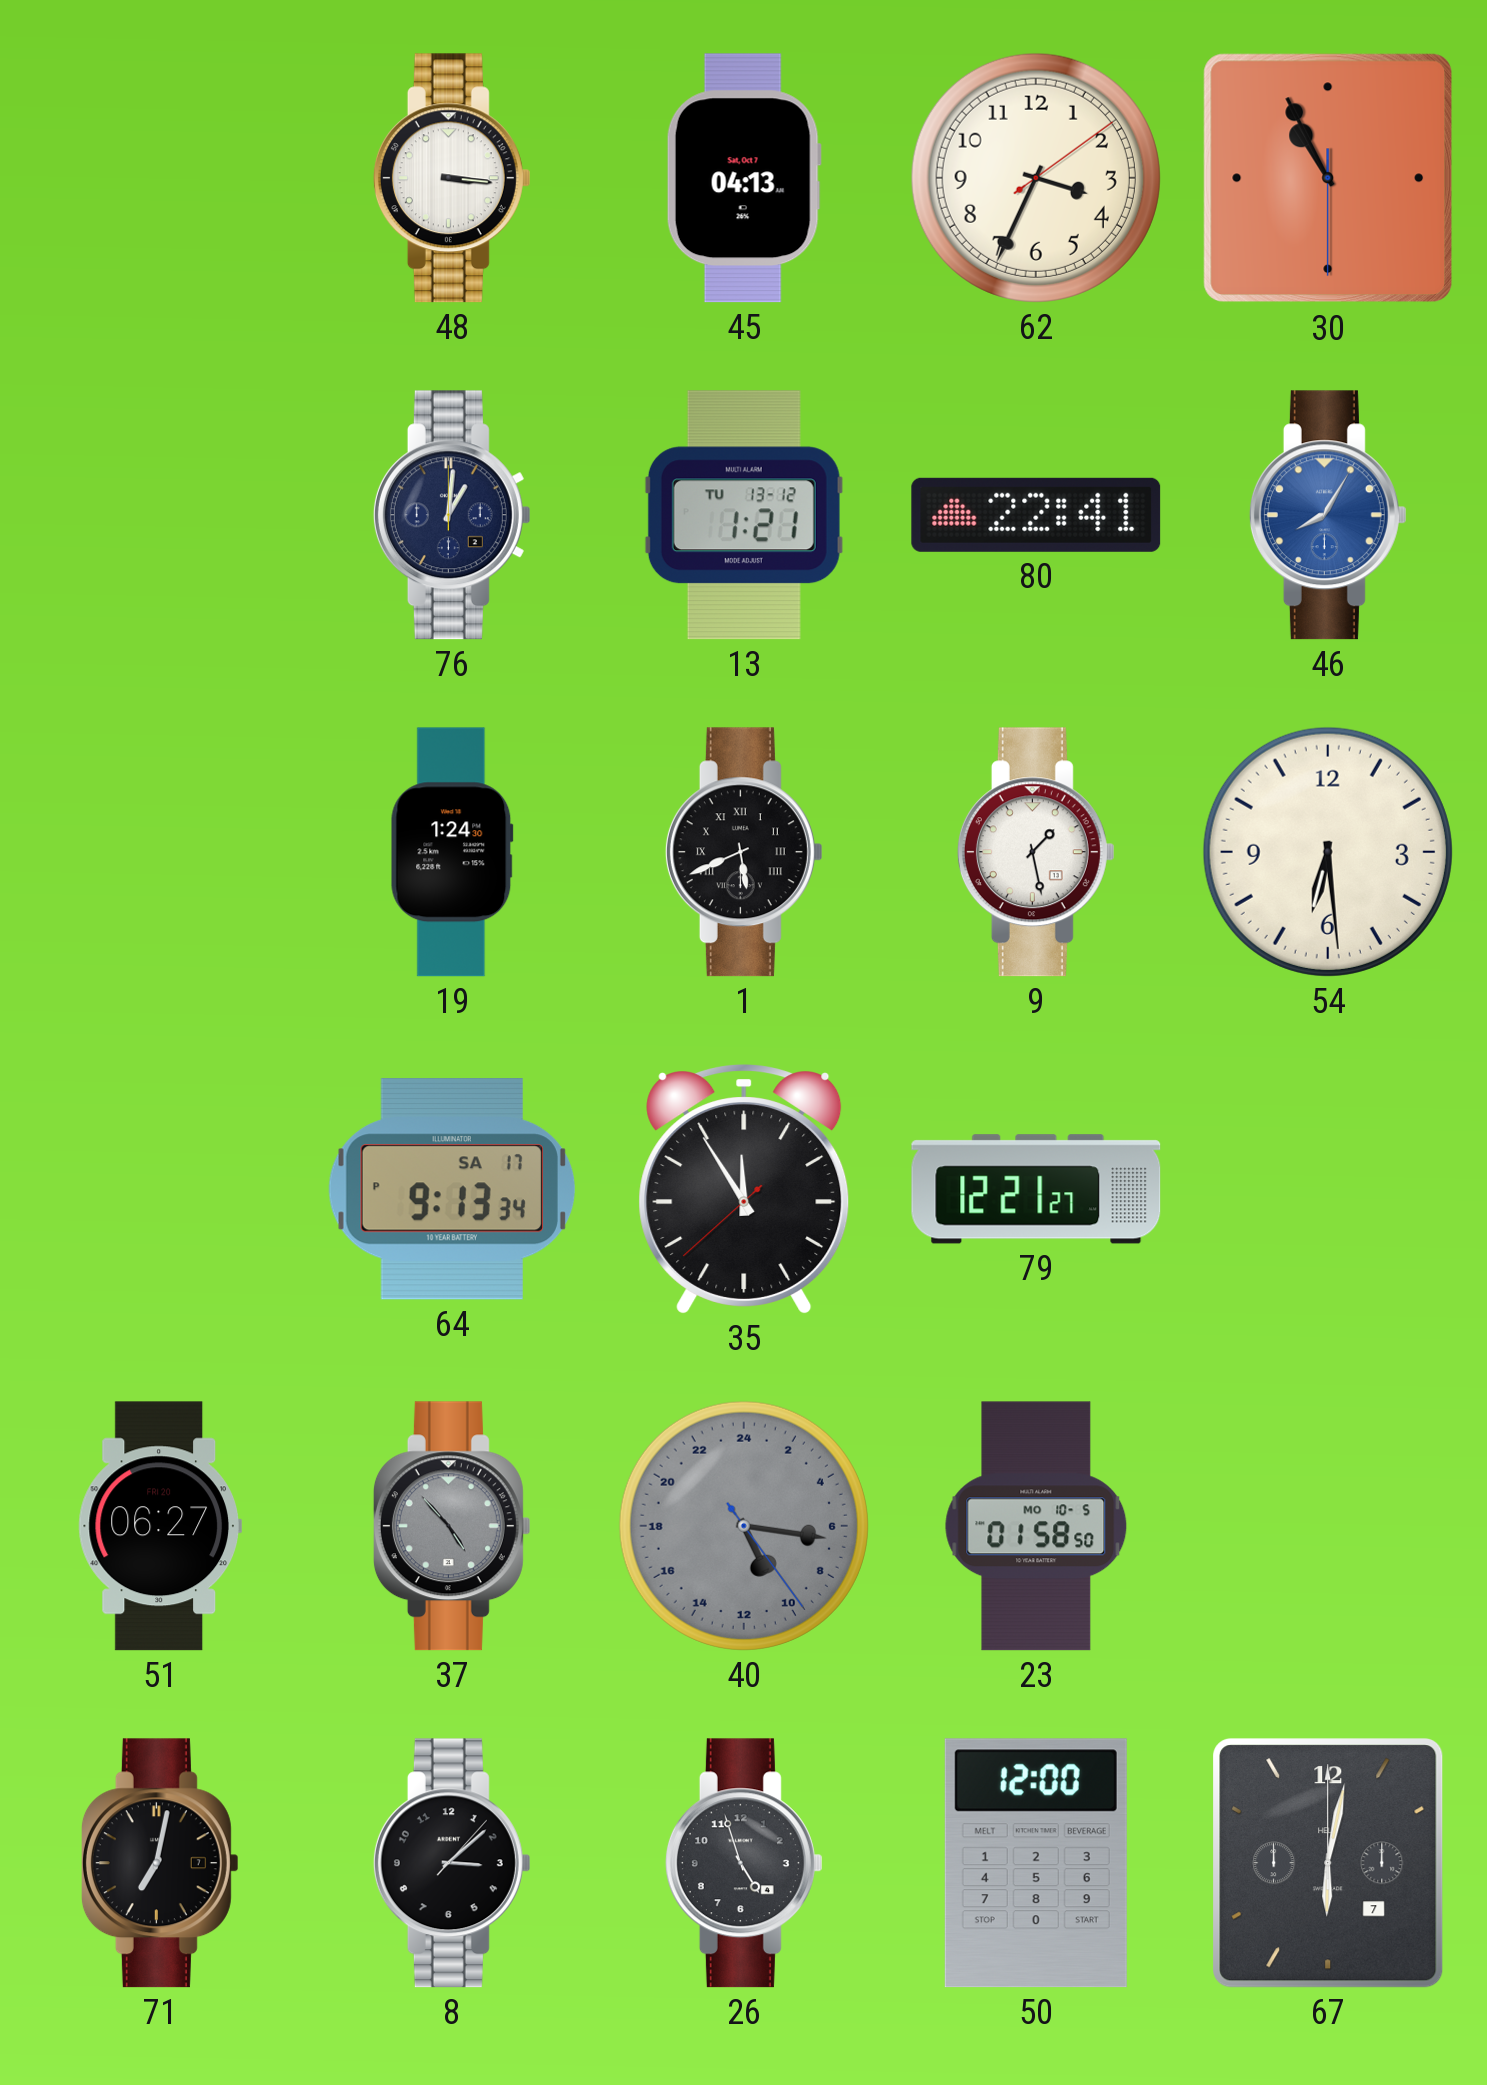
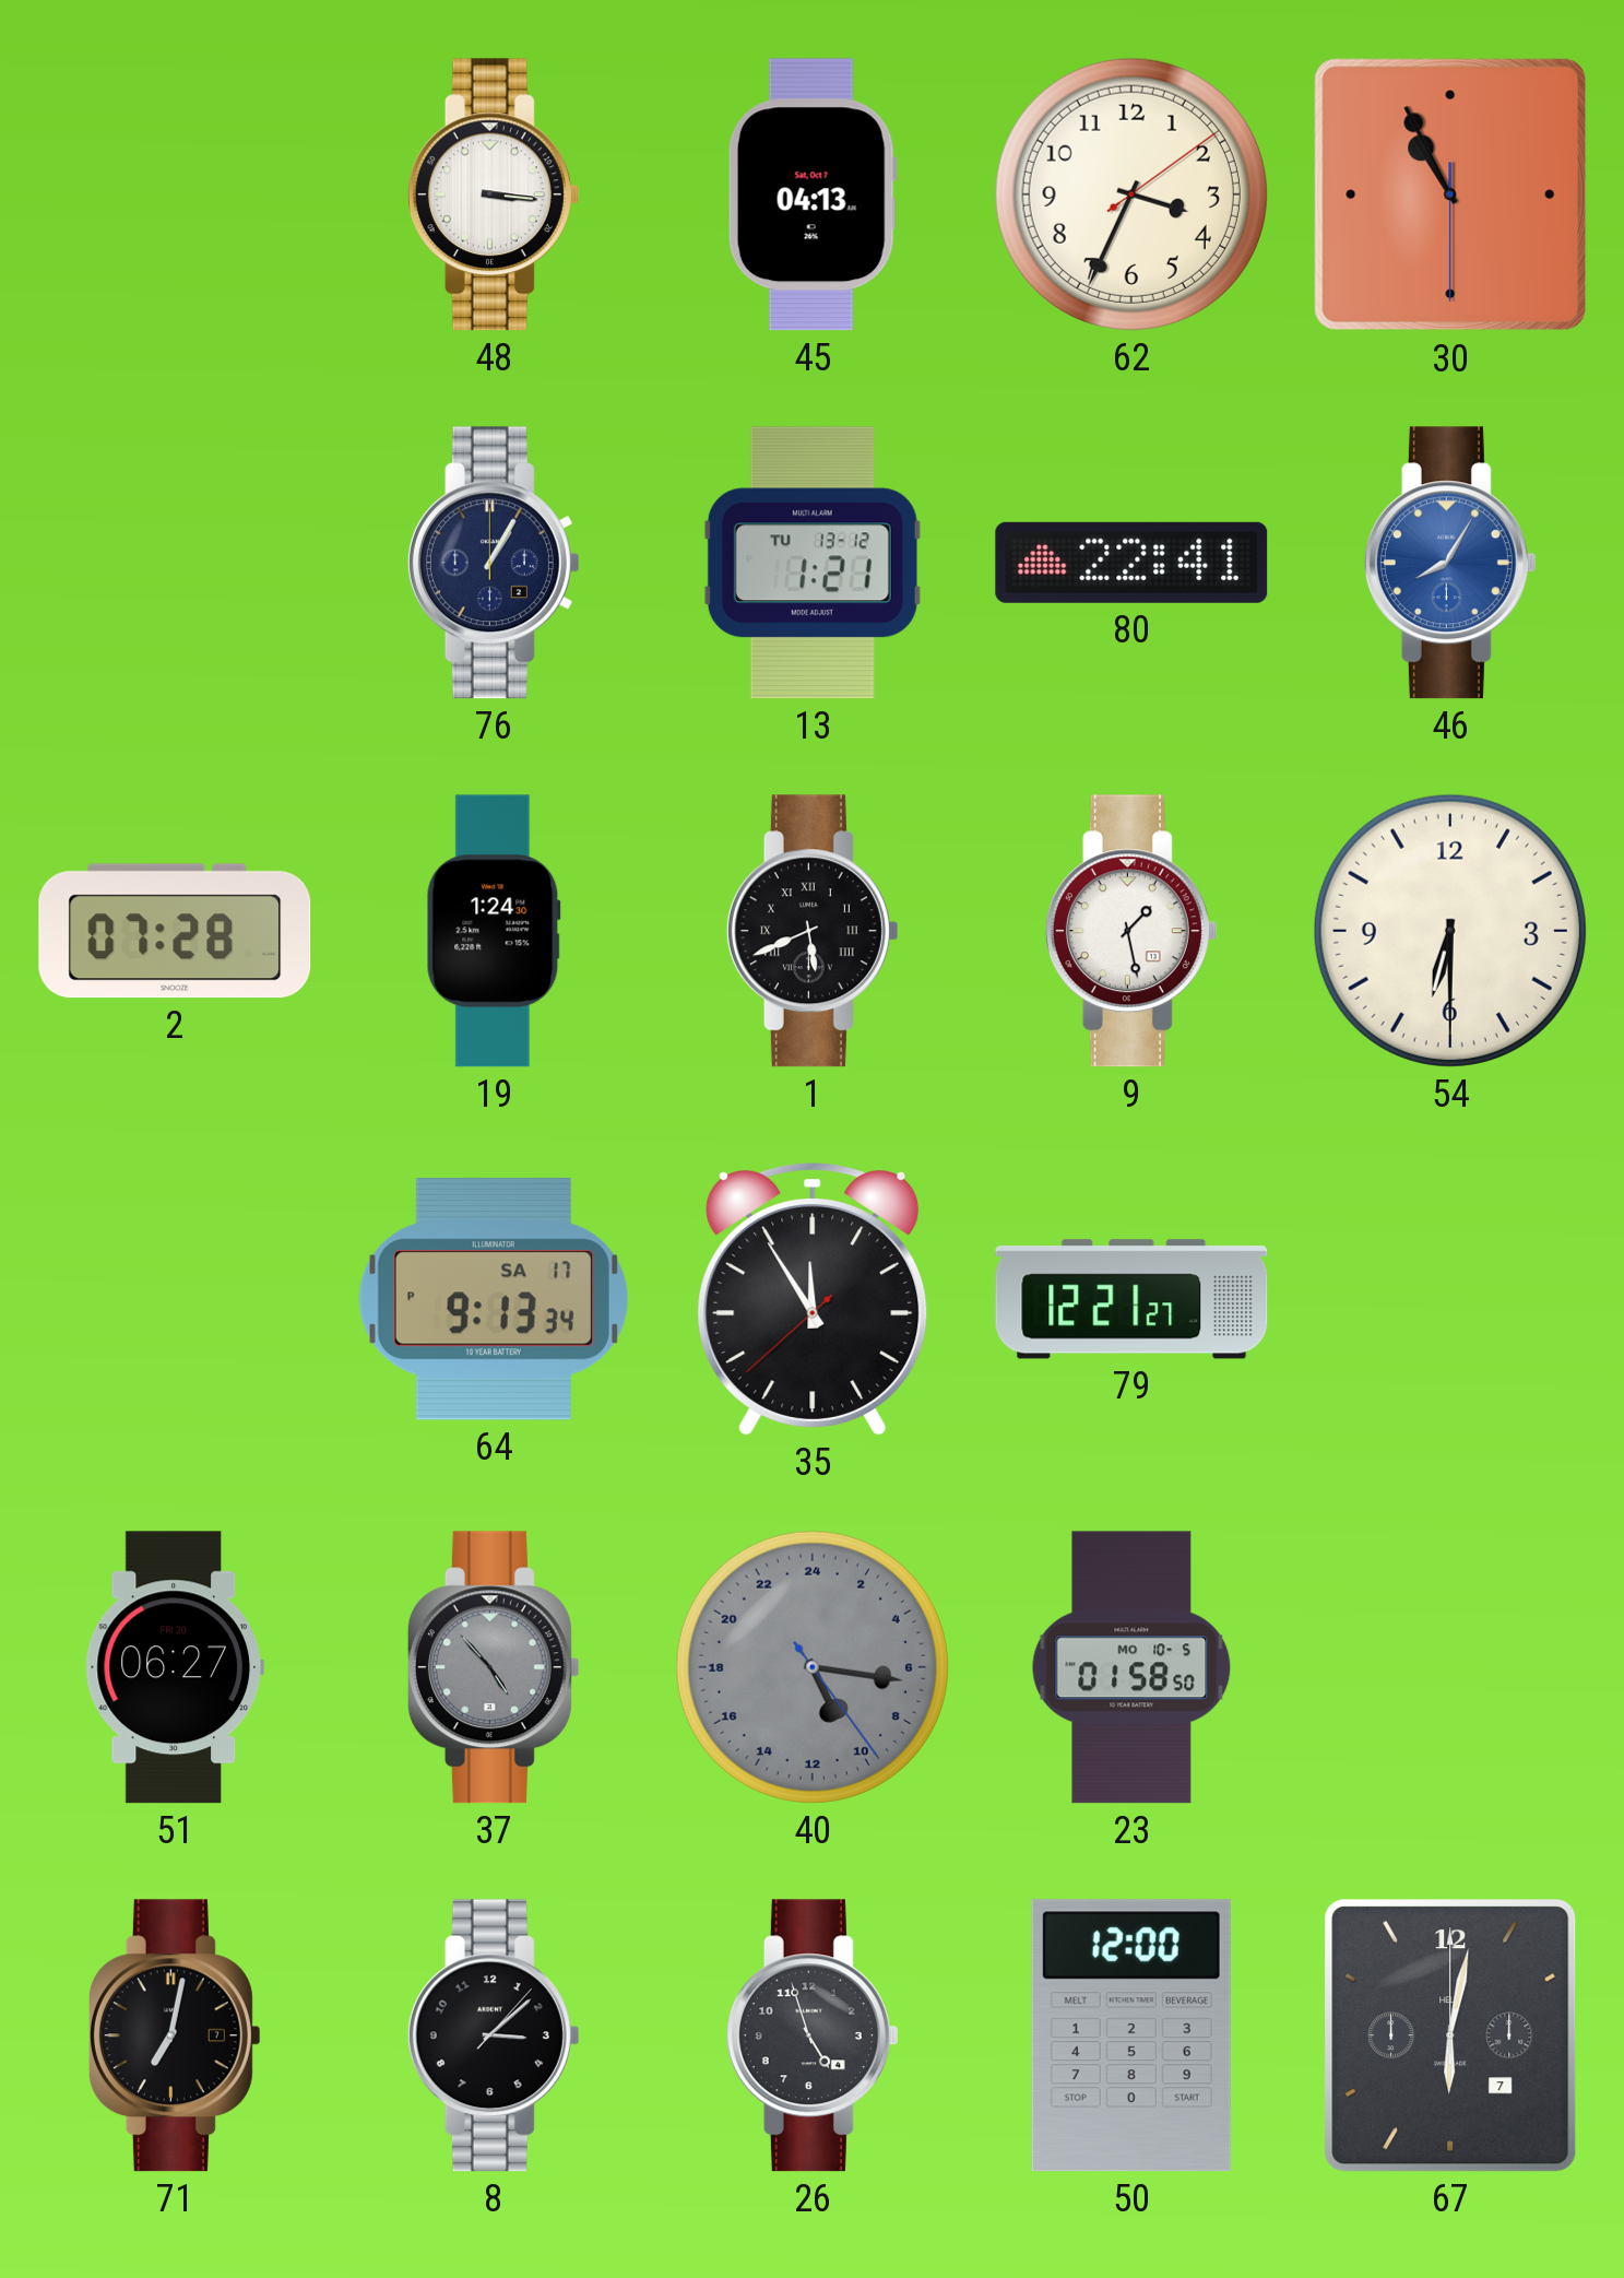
76: 1:01 -> 1:05
2: none -> 07:28
54: 6:29 -> 6:30
